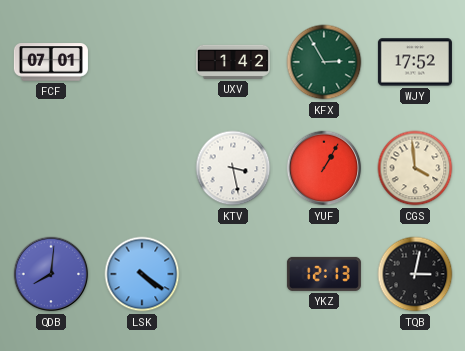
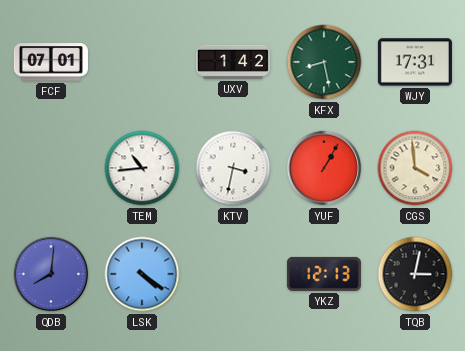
KFX: 2:55 -> 8:28
WJY: 17:52 -> 17:31
TEM: none -> 10:44
KTV: 3:28 -> 3:32
